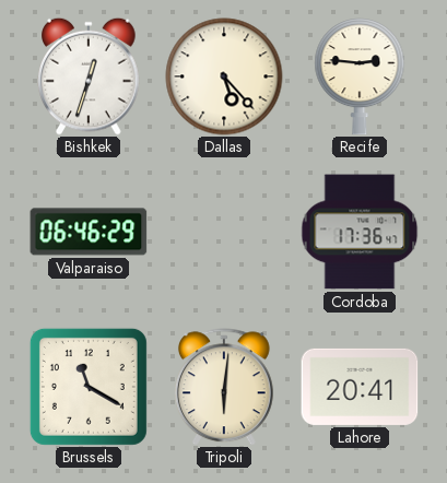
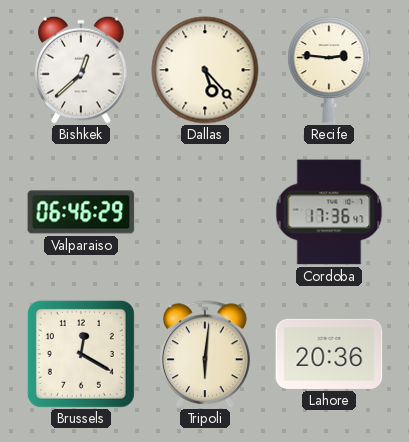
Bishkek: 12:33 -> 12:38
Brussels: 11:20 -> 12:20
Lahore: 20:41 -> 20:36
